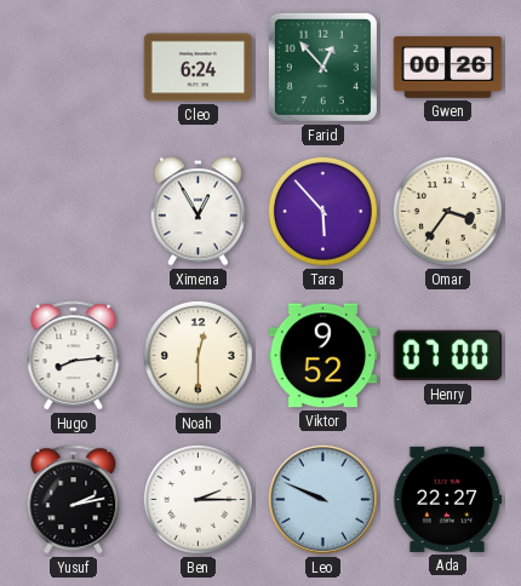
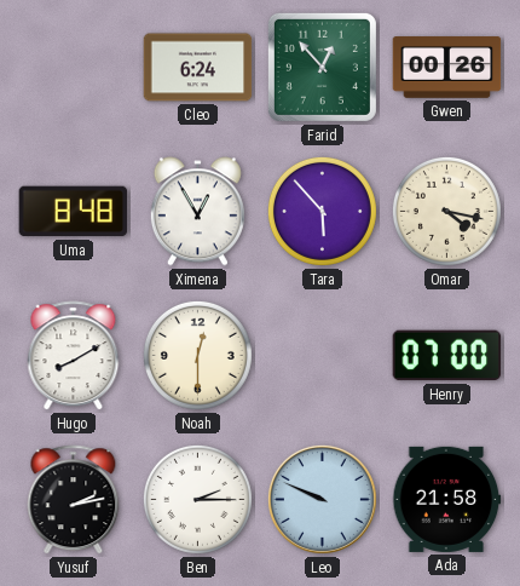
Uma: none -> 8:48
Omar: 3:36 -> 4:17
Hugo: 8:14 -> 8:10
Viktor: 9:52 -> none
Ada: 22:27 -> 21:58
